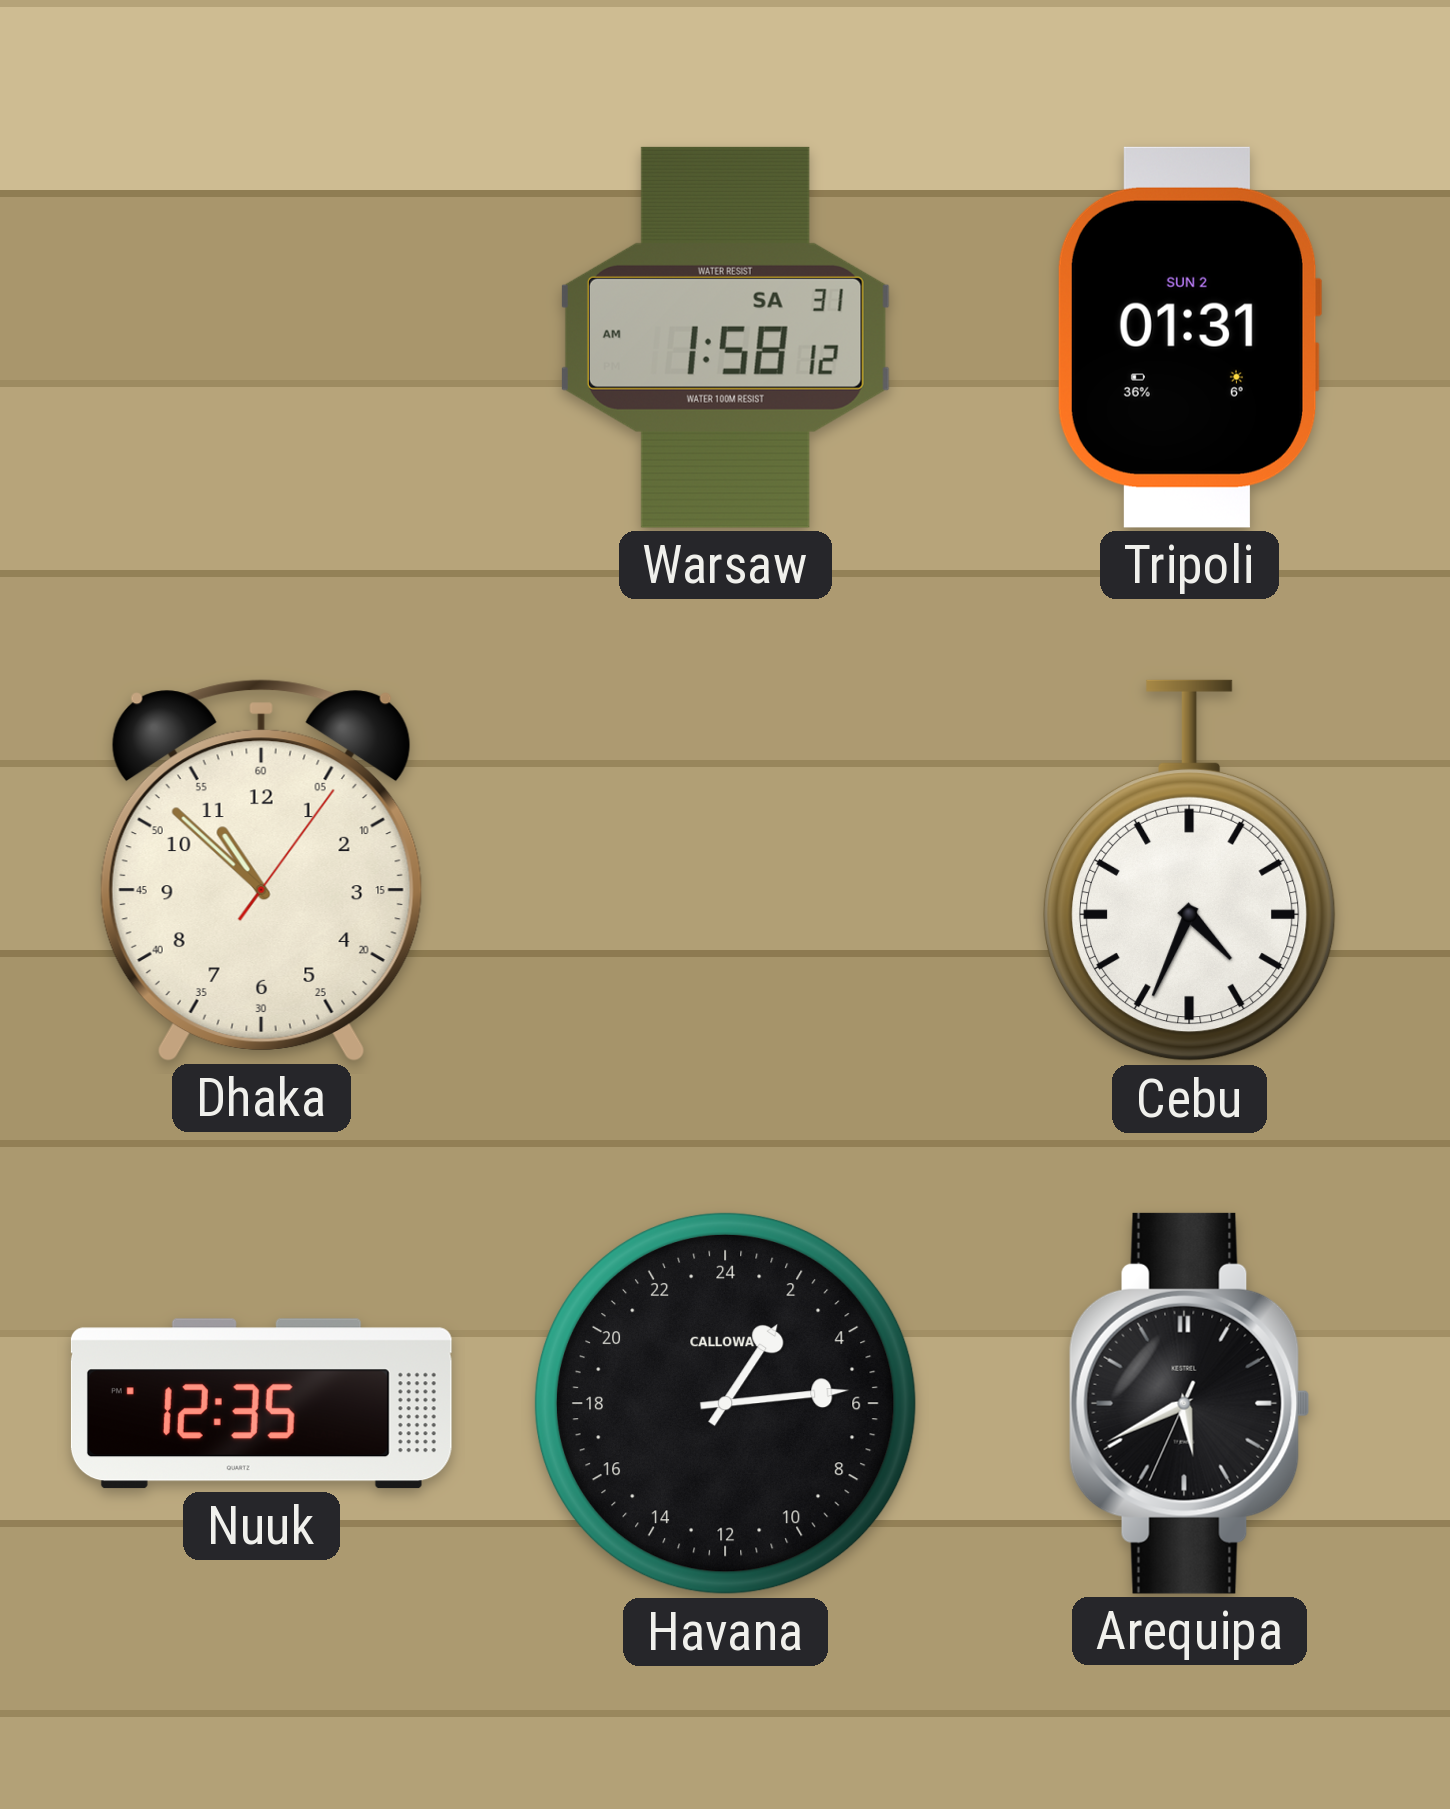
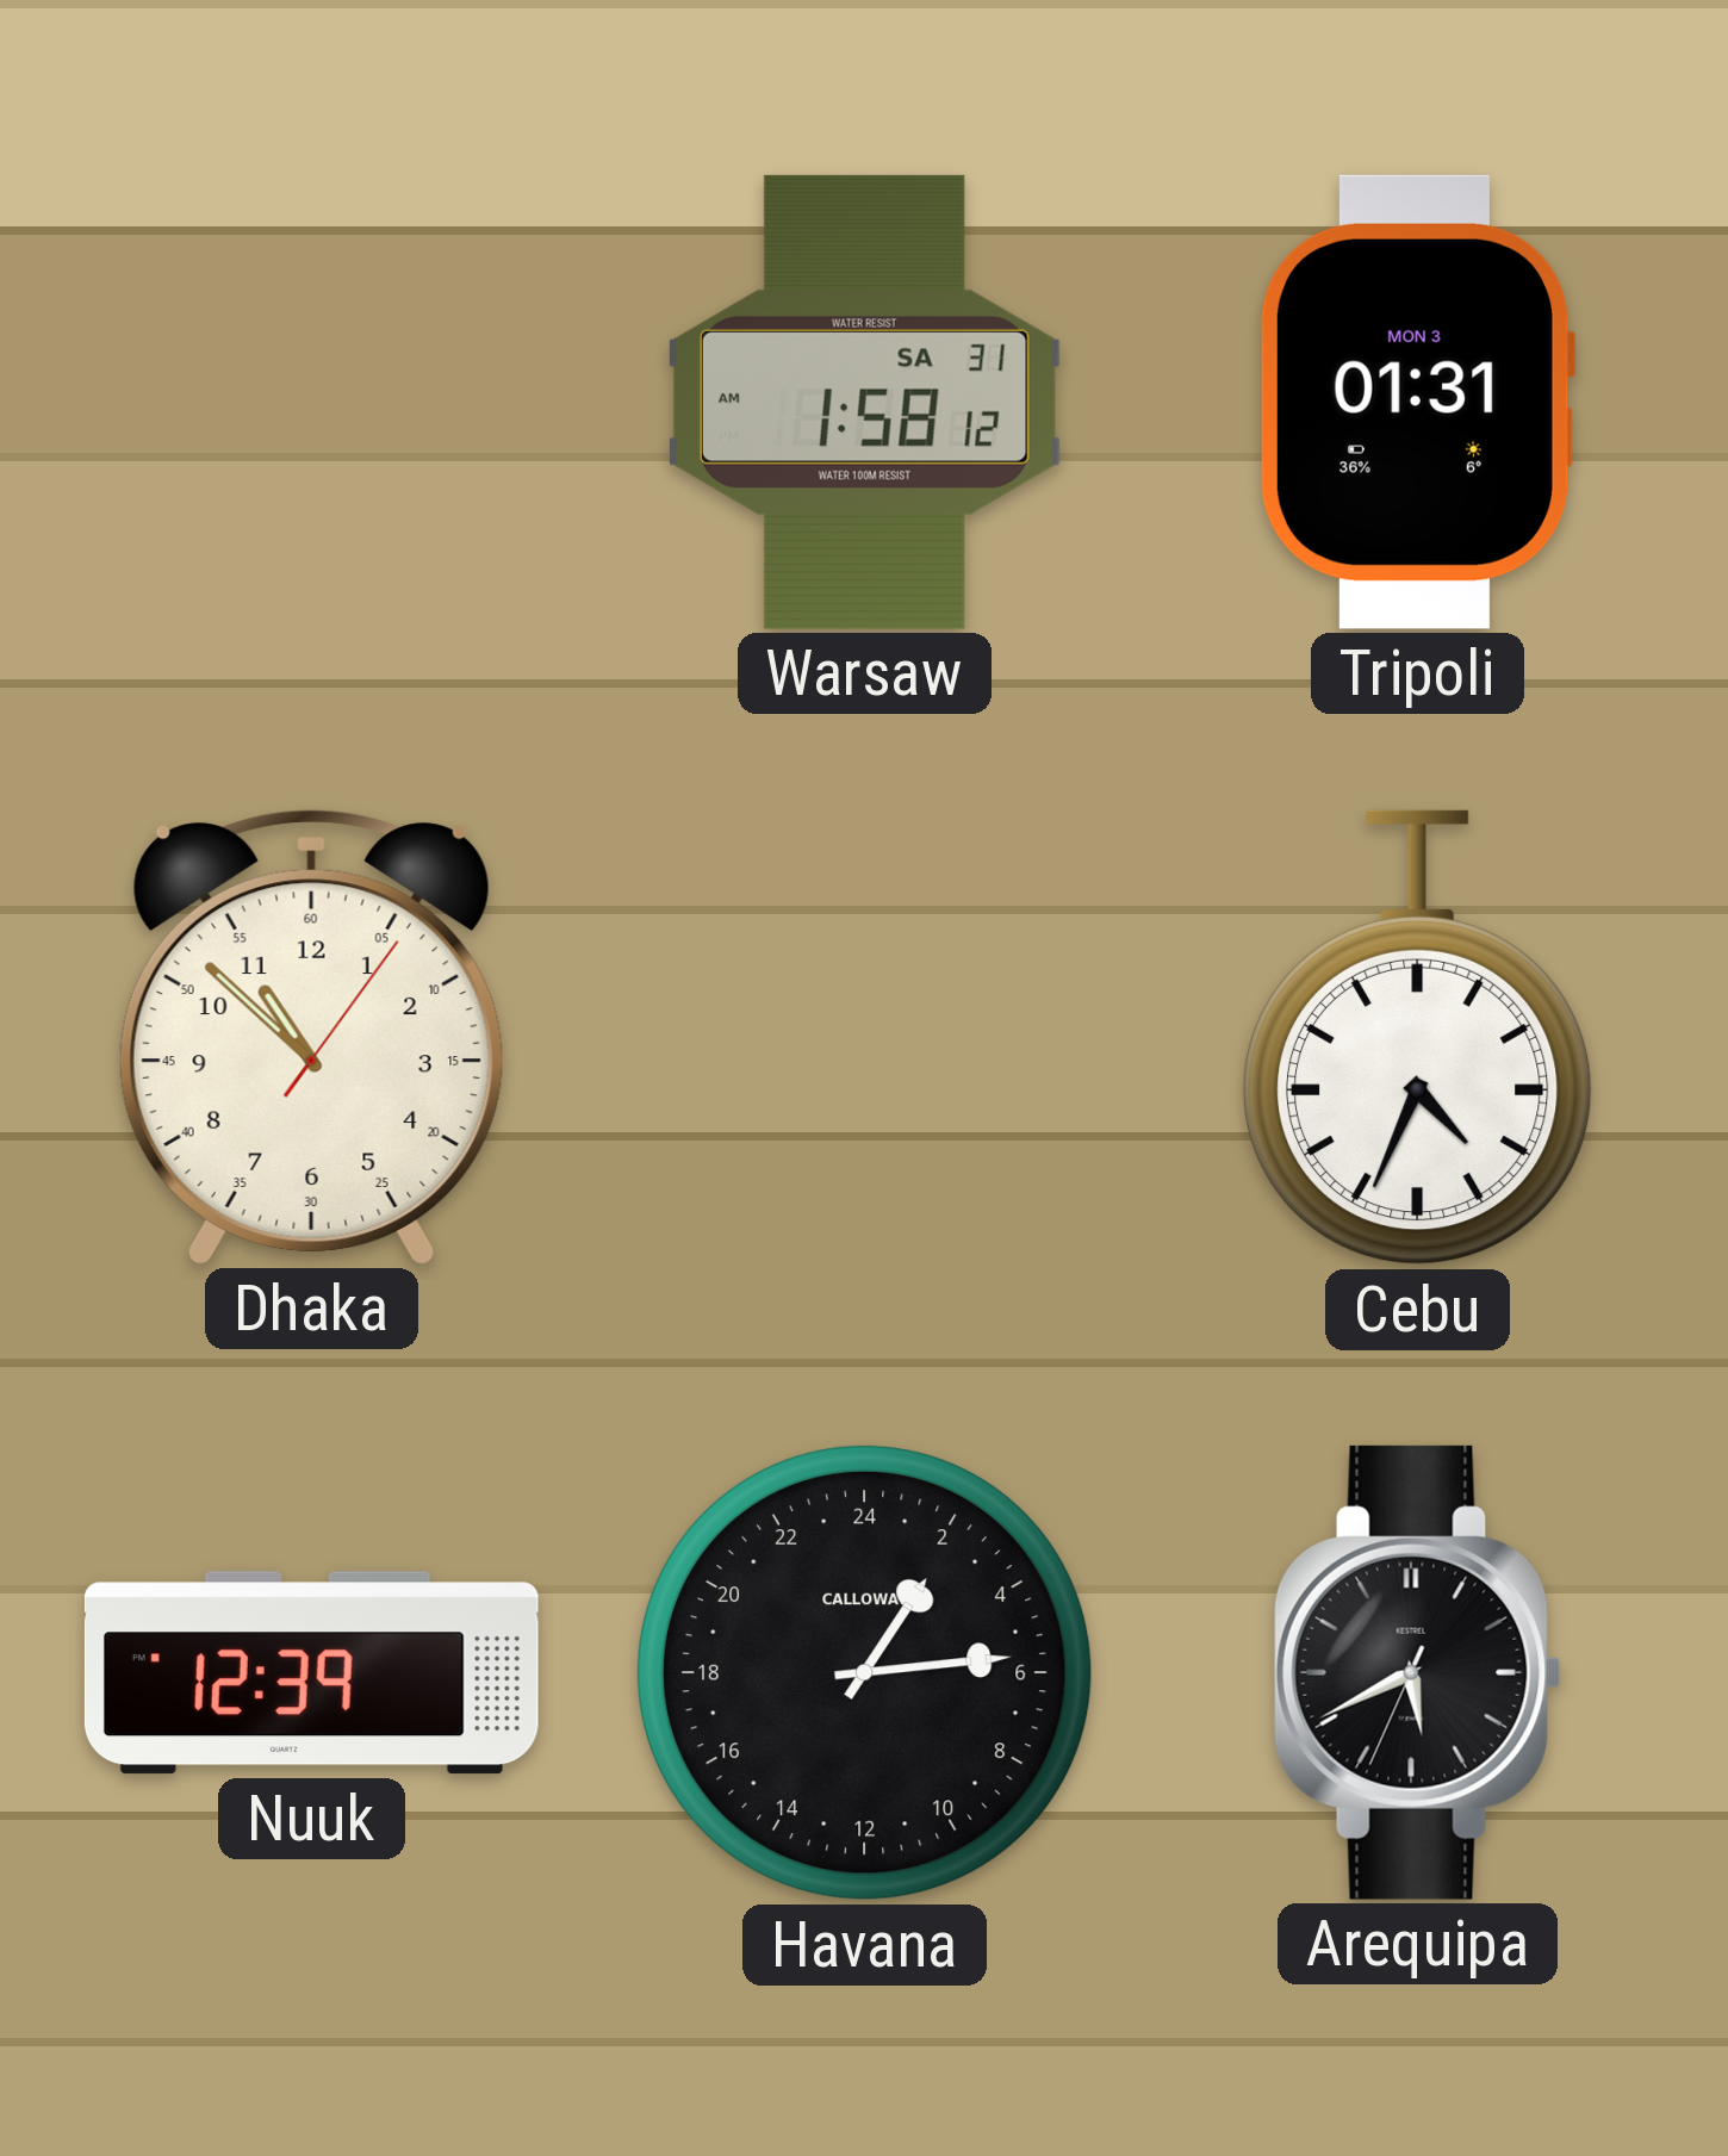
Tripoli date: SUN 2 -> MON 3
Nuuk: 12:35 -> 12:39
